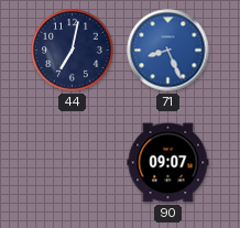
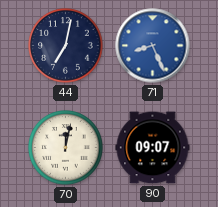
70: none -> 12:02
